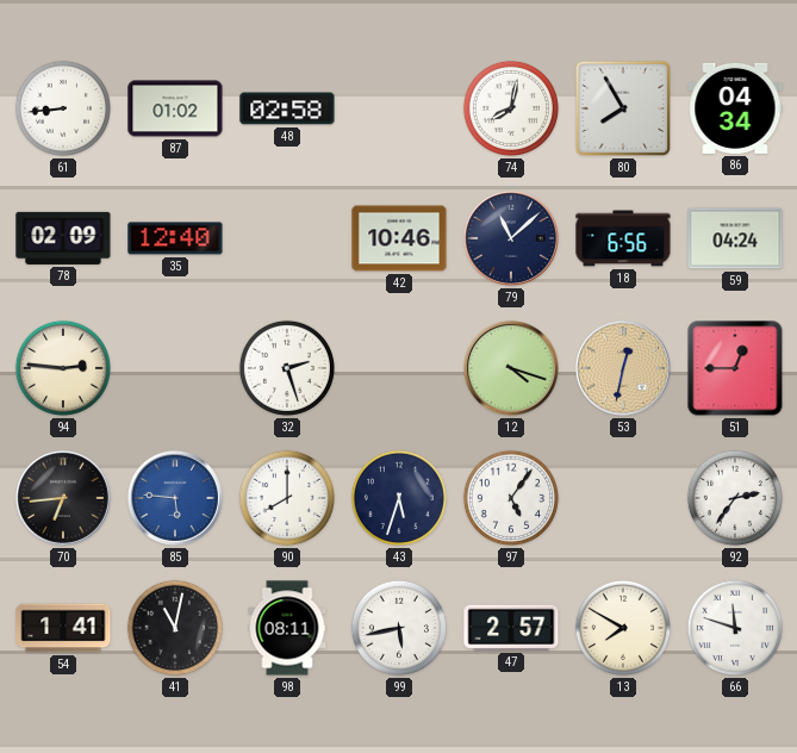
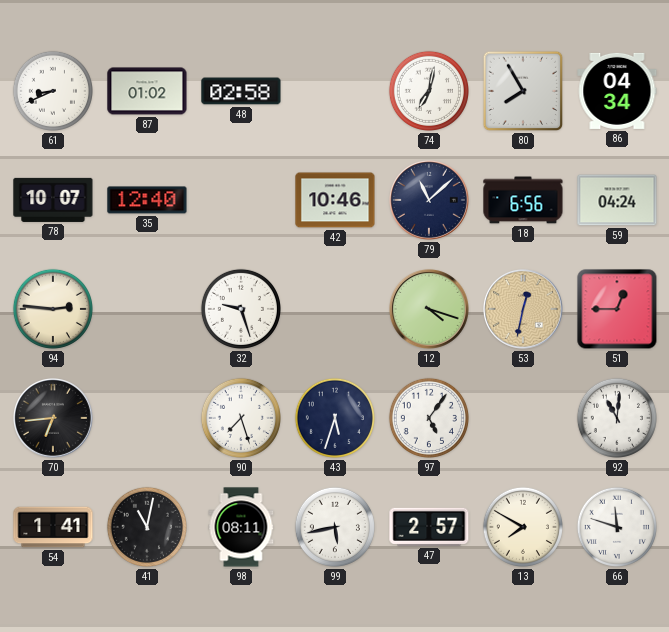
61: 8:44 -> 8:41
74: 8:02 -> 7:02
78: 02:09 -> 10:07
32: 2:27 -> 9:27
85: 5:46 -> none
90: 8:00 -> 7:27
92: 2:36 -> 11:01
